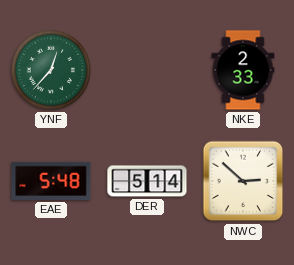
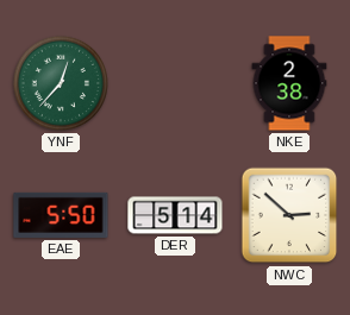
NKE: 2:33 -> 2:38
EAE: 5:48 -> 5:50
